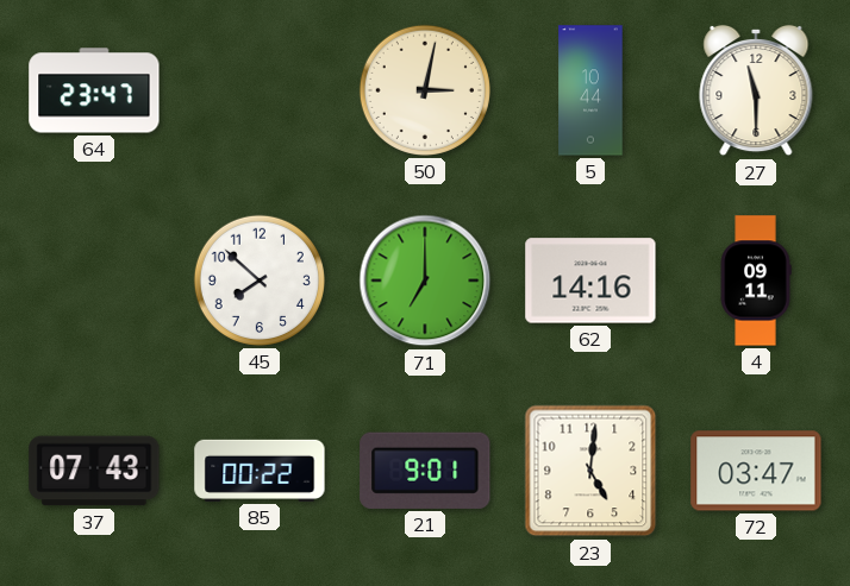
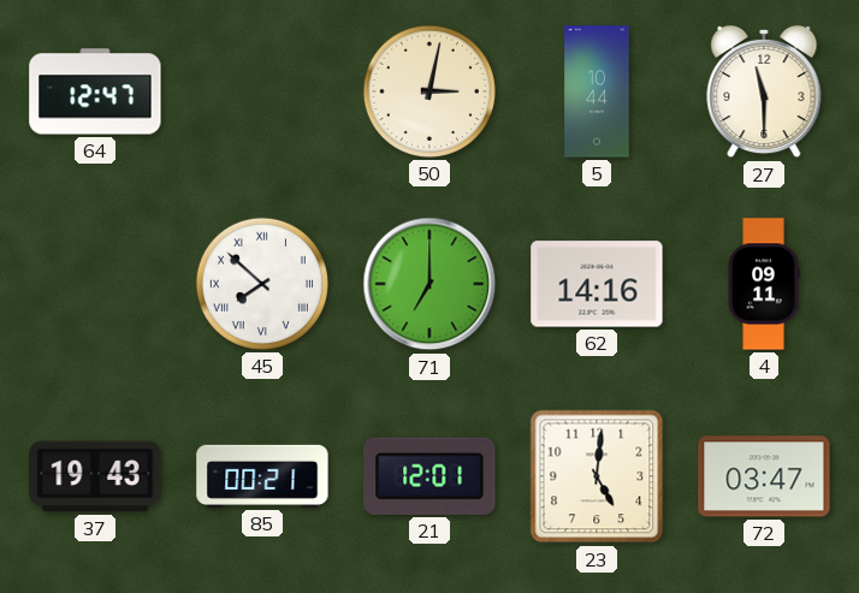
64: 23:47 -> 12:47
45 numerals: Arabic -> Roman
37: 07:43 -> 19:43
85: 00:22 -> 00:21
21: 9:01 -> 12:01
